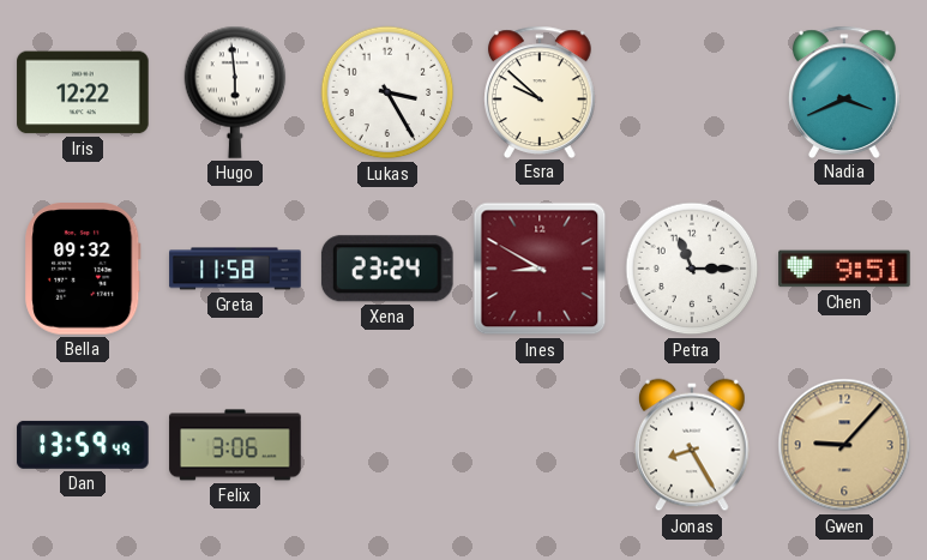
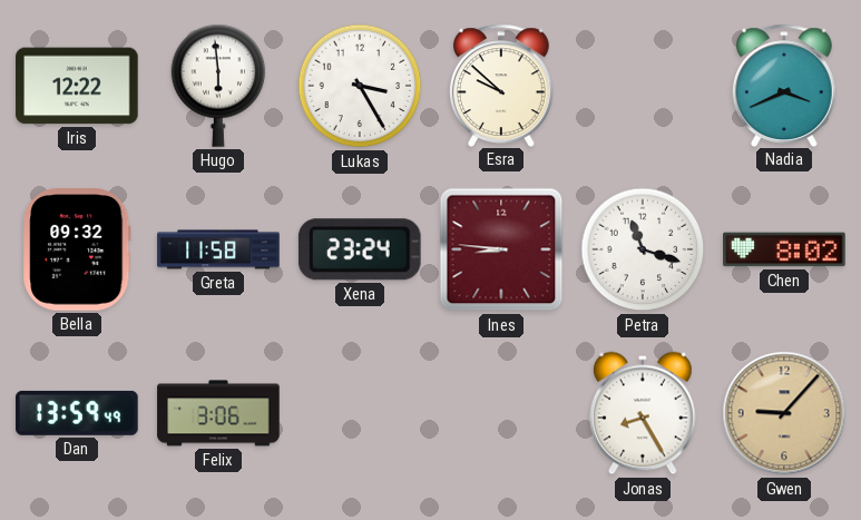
Ines: 8:50 -> 8:46
Petra: 11:15 -> 11:18
Chen: 9:51 -> 8:02
